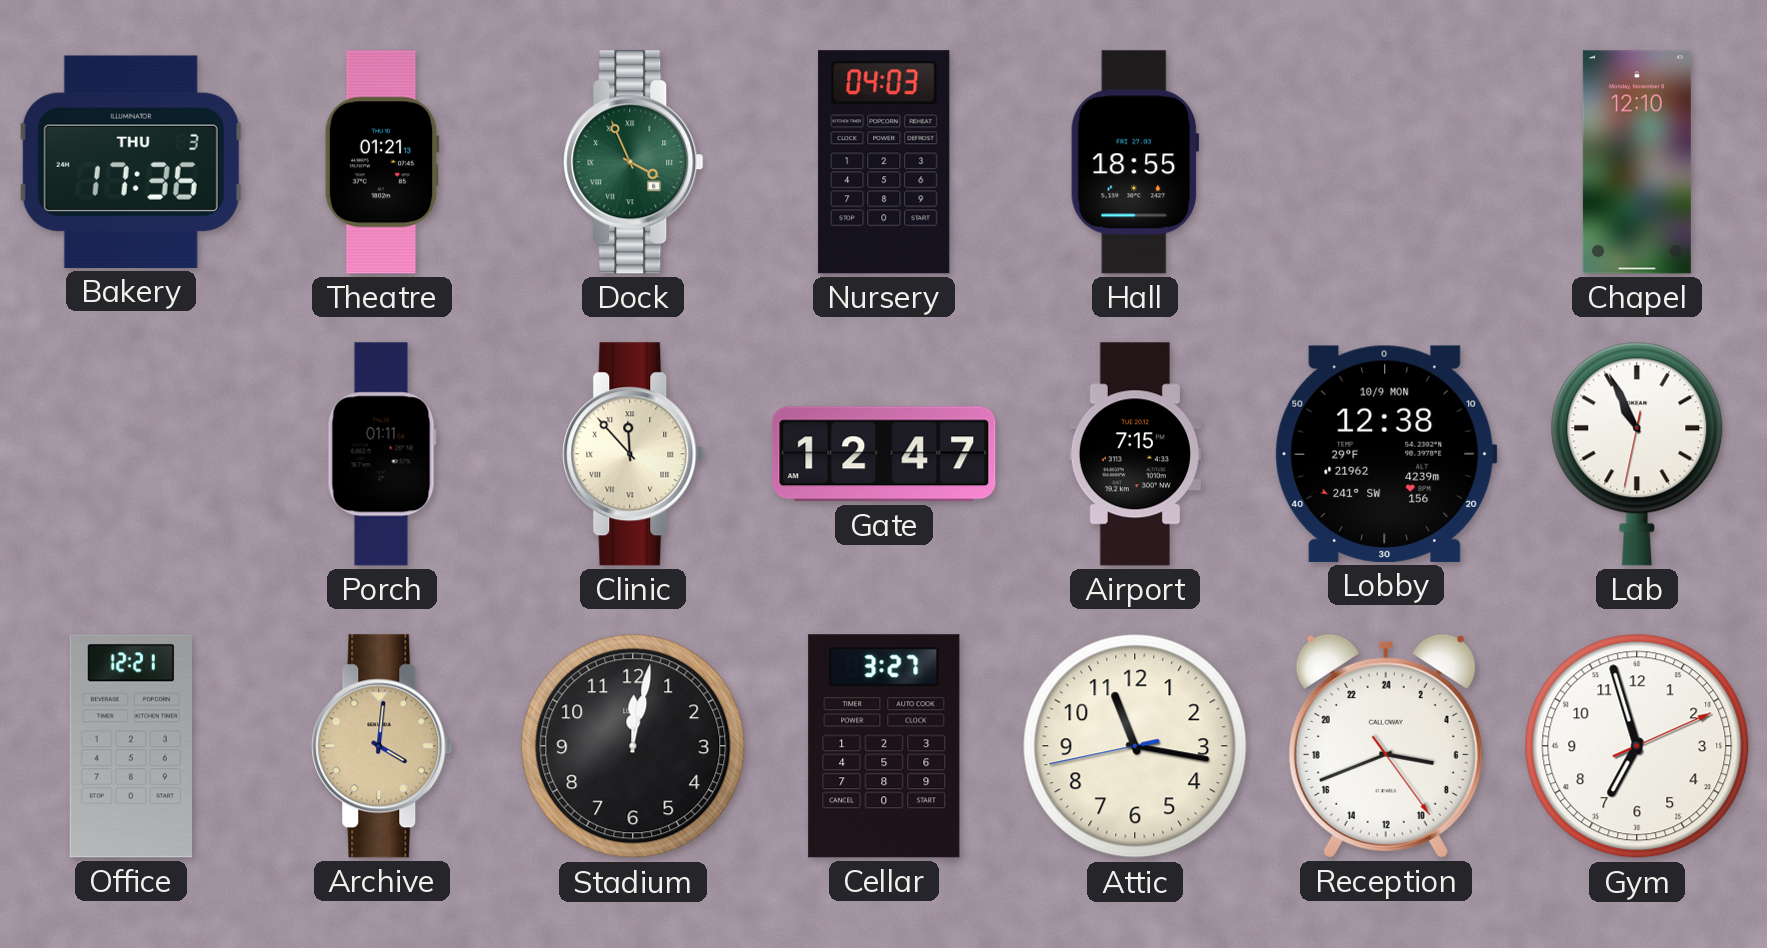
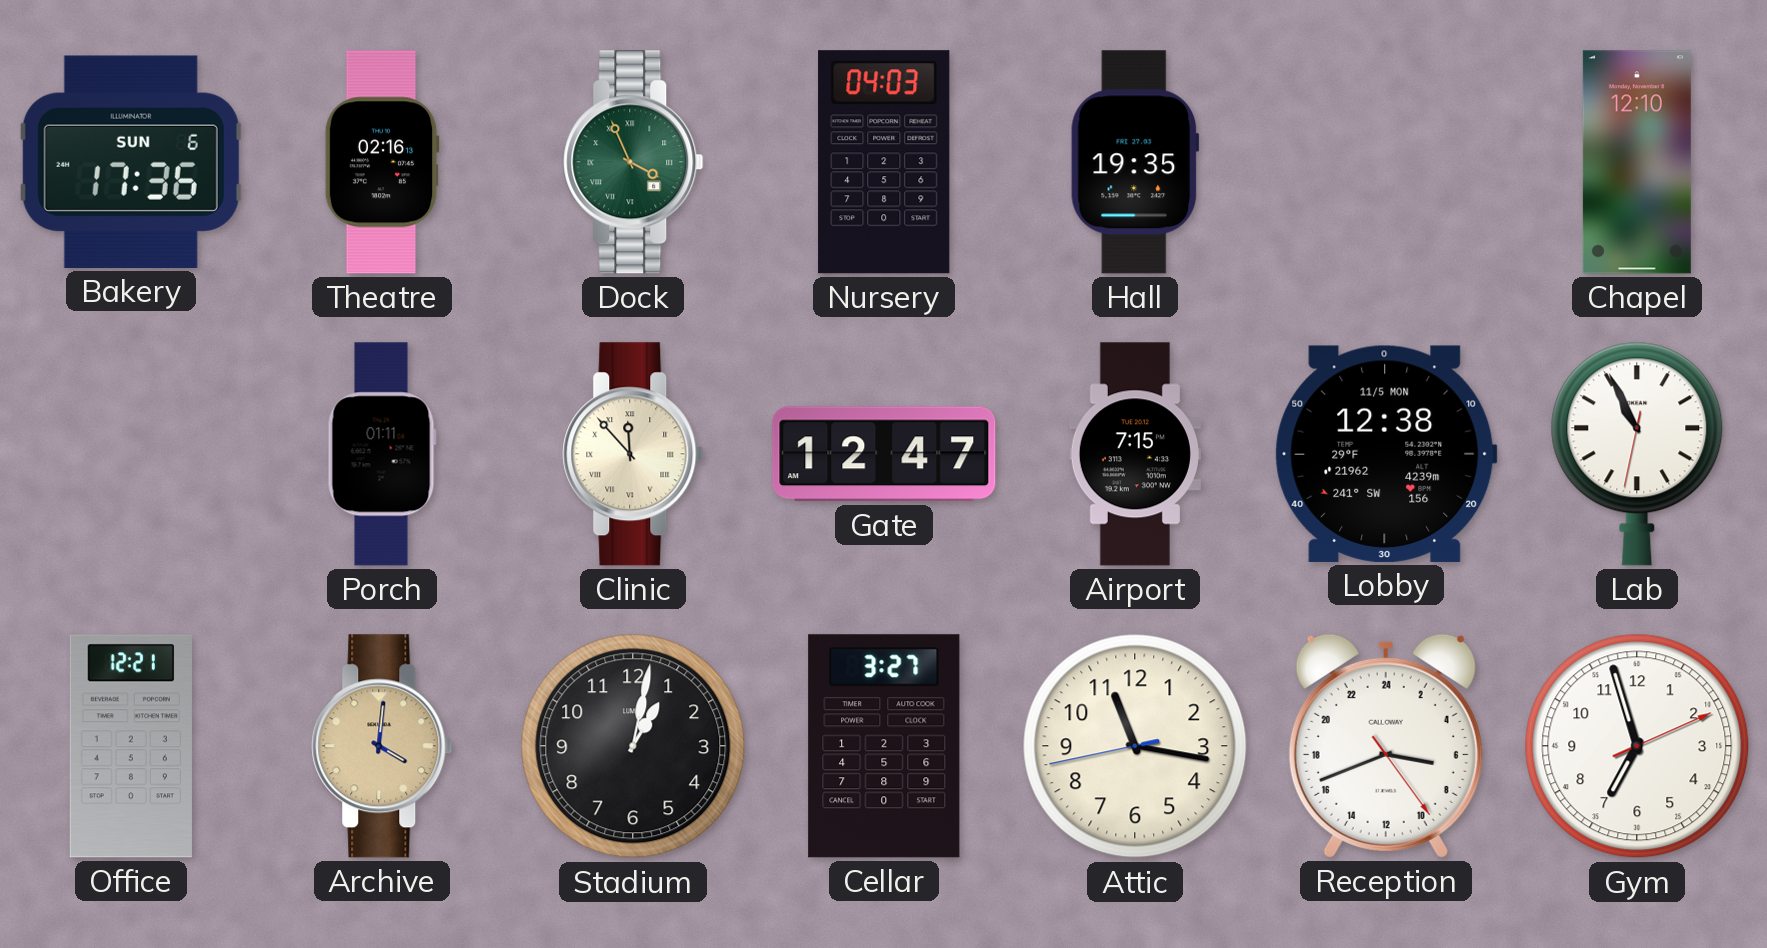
Bakery date: THU 3 -> SUN 6
Theatre: 01:21 -> 02:16
Hall: 18:55 -> 19:35
Lobby date: 10/9 MON -> 11/5 MON
Stadium: 12:02 -> 1:02
